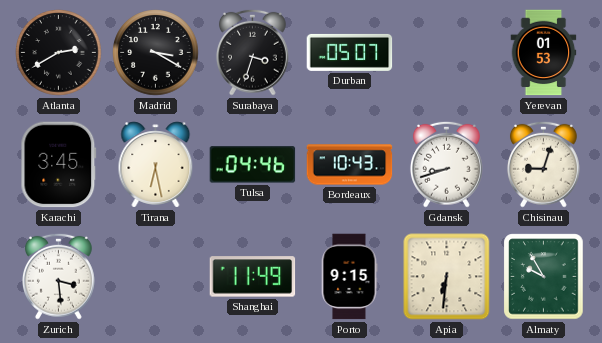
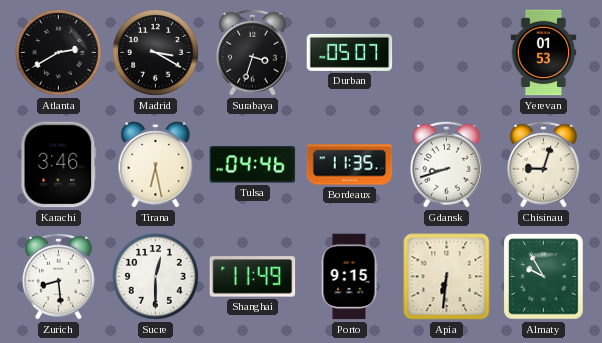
Karachi: 3:45 -> 3:46
Bordeaux: 10:43 -> 11:35
Zurich: 3:29 -> 8:29
Sucre: none -> 12:30
